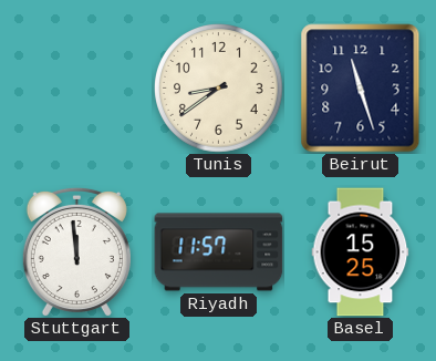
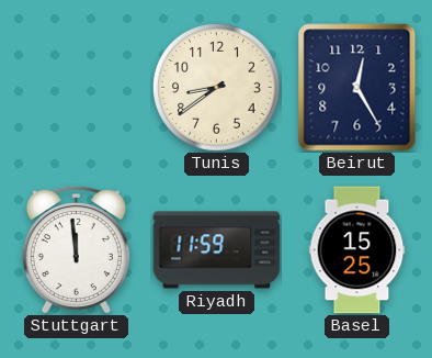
Beirut: 11:27 -> 12:25
Riyadh: 11:57 -> 11:59
